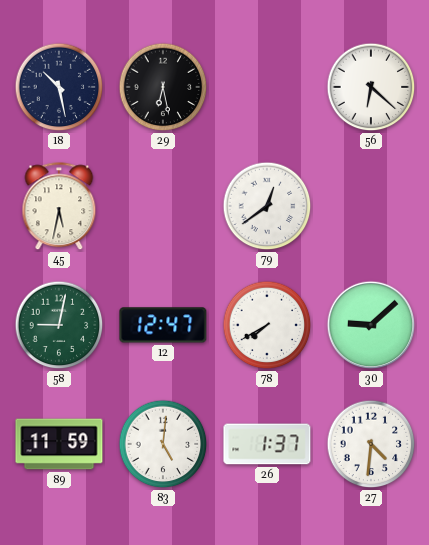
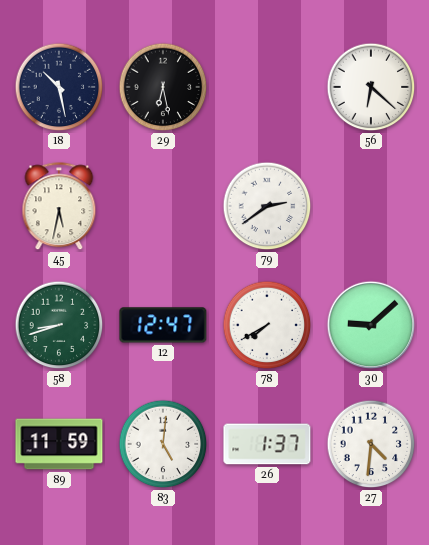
79: 12:39 -> 2:39
58: 9:02 -> 8:42
